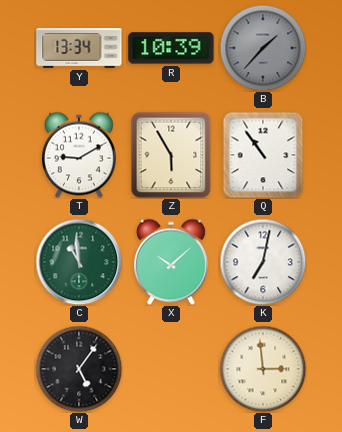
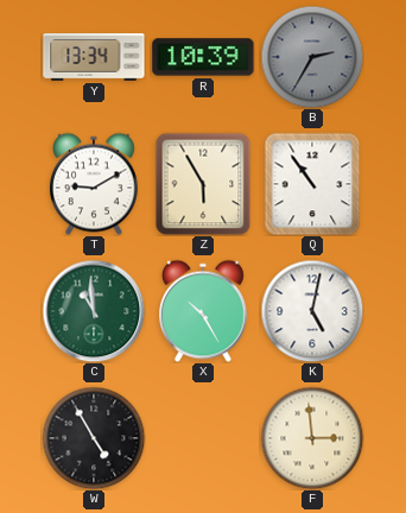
B: 1:37 -> 2:35
X: 10:08 -> 10:25
K: 7:02 -> 5:02
W: 5:06 -> 4:55
